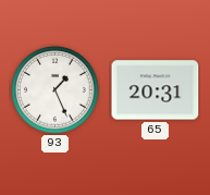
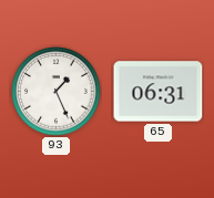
65: 20:31 -> 06:31
